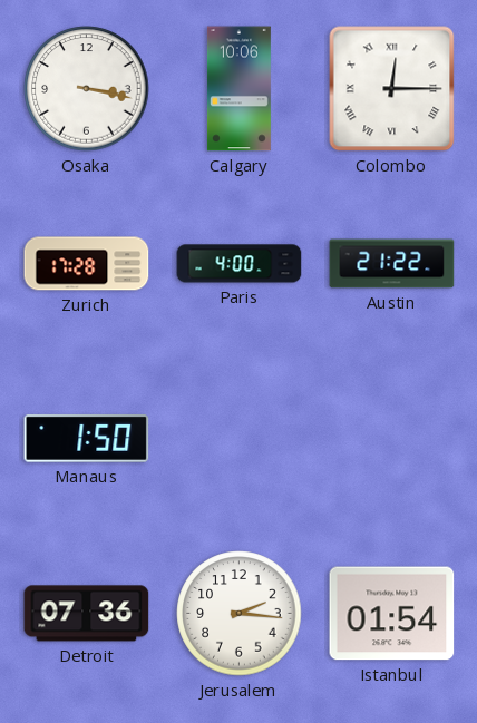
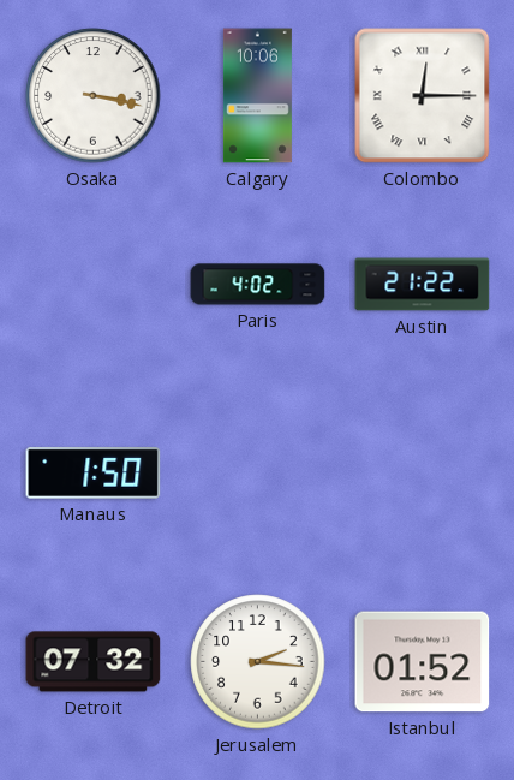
Zurich: 17:28 -> none
Paris: 4:00 -> 4:02
Detroit: 07:36 -> 07:32
Istanbul: 01:54 -> 01:52
